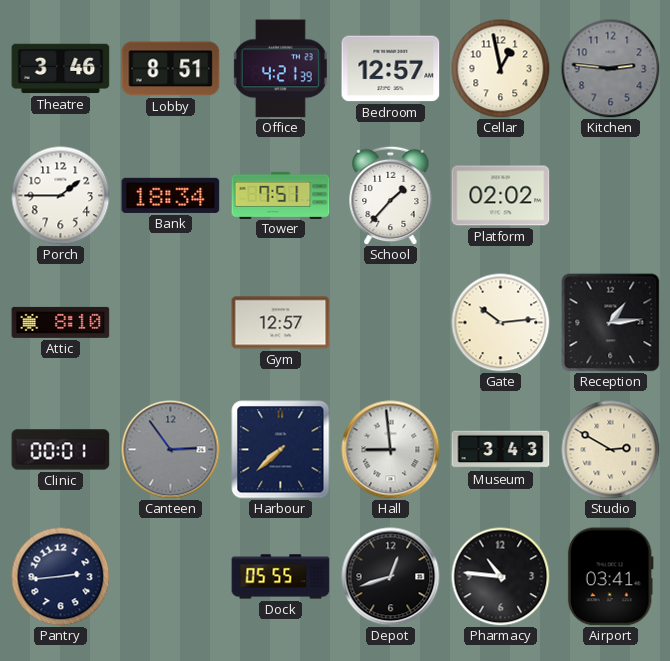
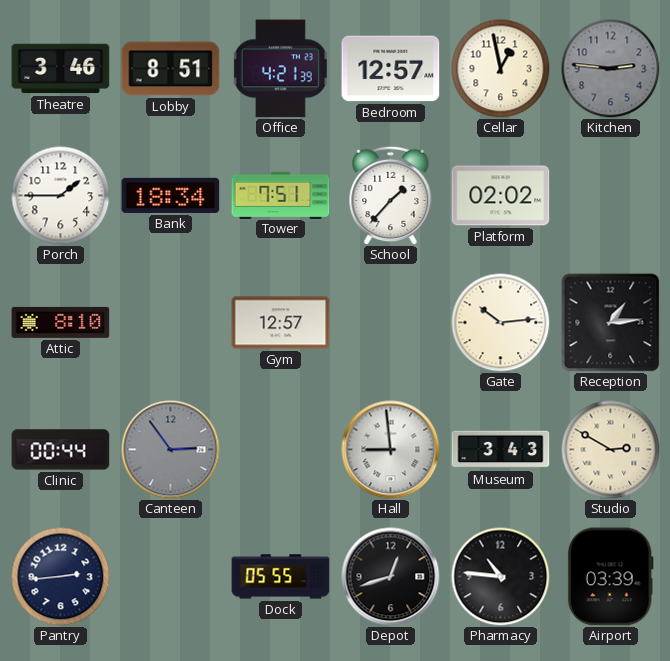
Clinic: 00:01 -> 00:44
Harbour: 7:38 -> none
Airport: 03:41 -> 03:39
